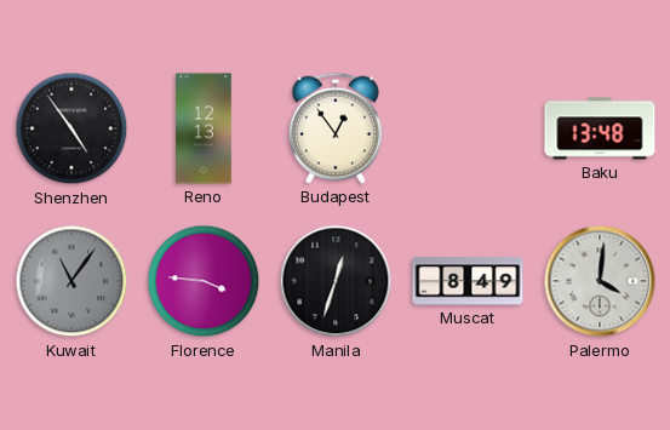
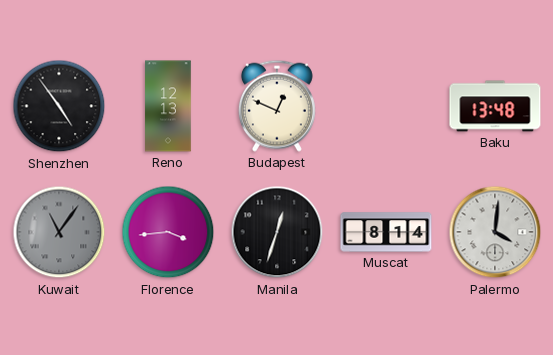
Budapest: 12:54 -> 12:49
Florence: 3:46 -> 3:44
Muscat: 8:49 -> 8:14
